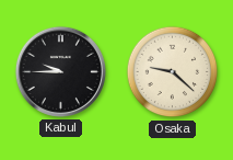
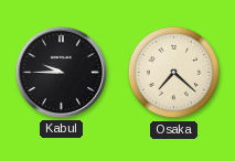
Osaka: 9:22 -> 7:22
